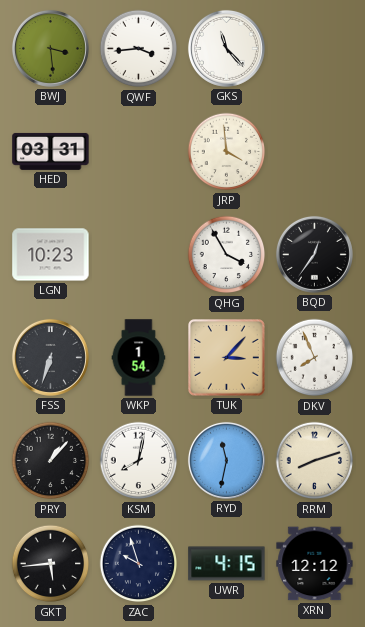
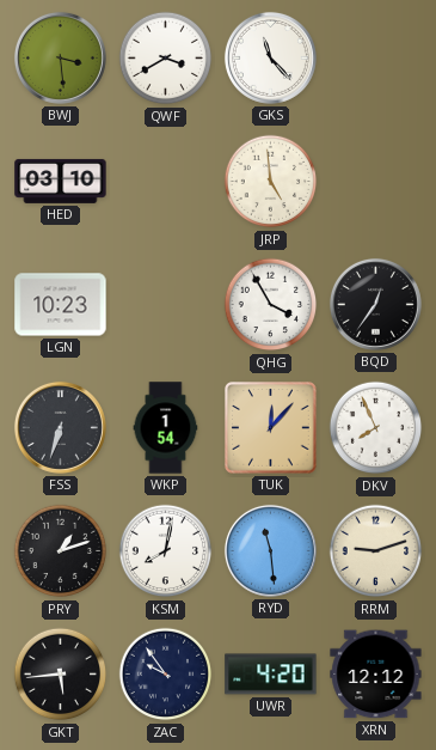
QWF: 3:44 -> 3:40
HED: 03:31 -> 03:10
JRP: 3:59 -> 4:59
TUK: 3:07 -> 12:07
PRY: 1:07 -> 1:12
RYD: 11:32 -> 11:29
RRM: 8:12 -> 9:12
ZAC: 9:57 -> 9:54
UWR: 4:15 -> 4:20
